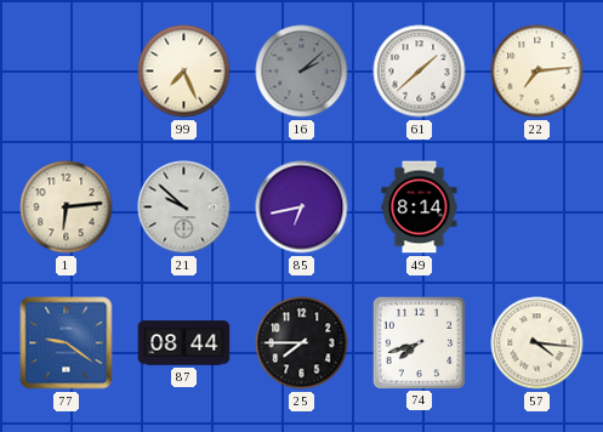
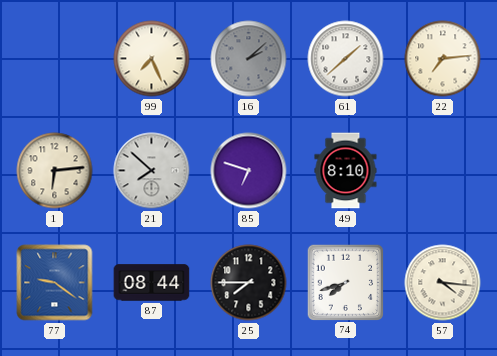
21: 9:52 -> 7:52
85: 6:43 -> 6:48
49: 8:14 -> 8:10
